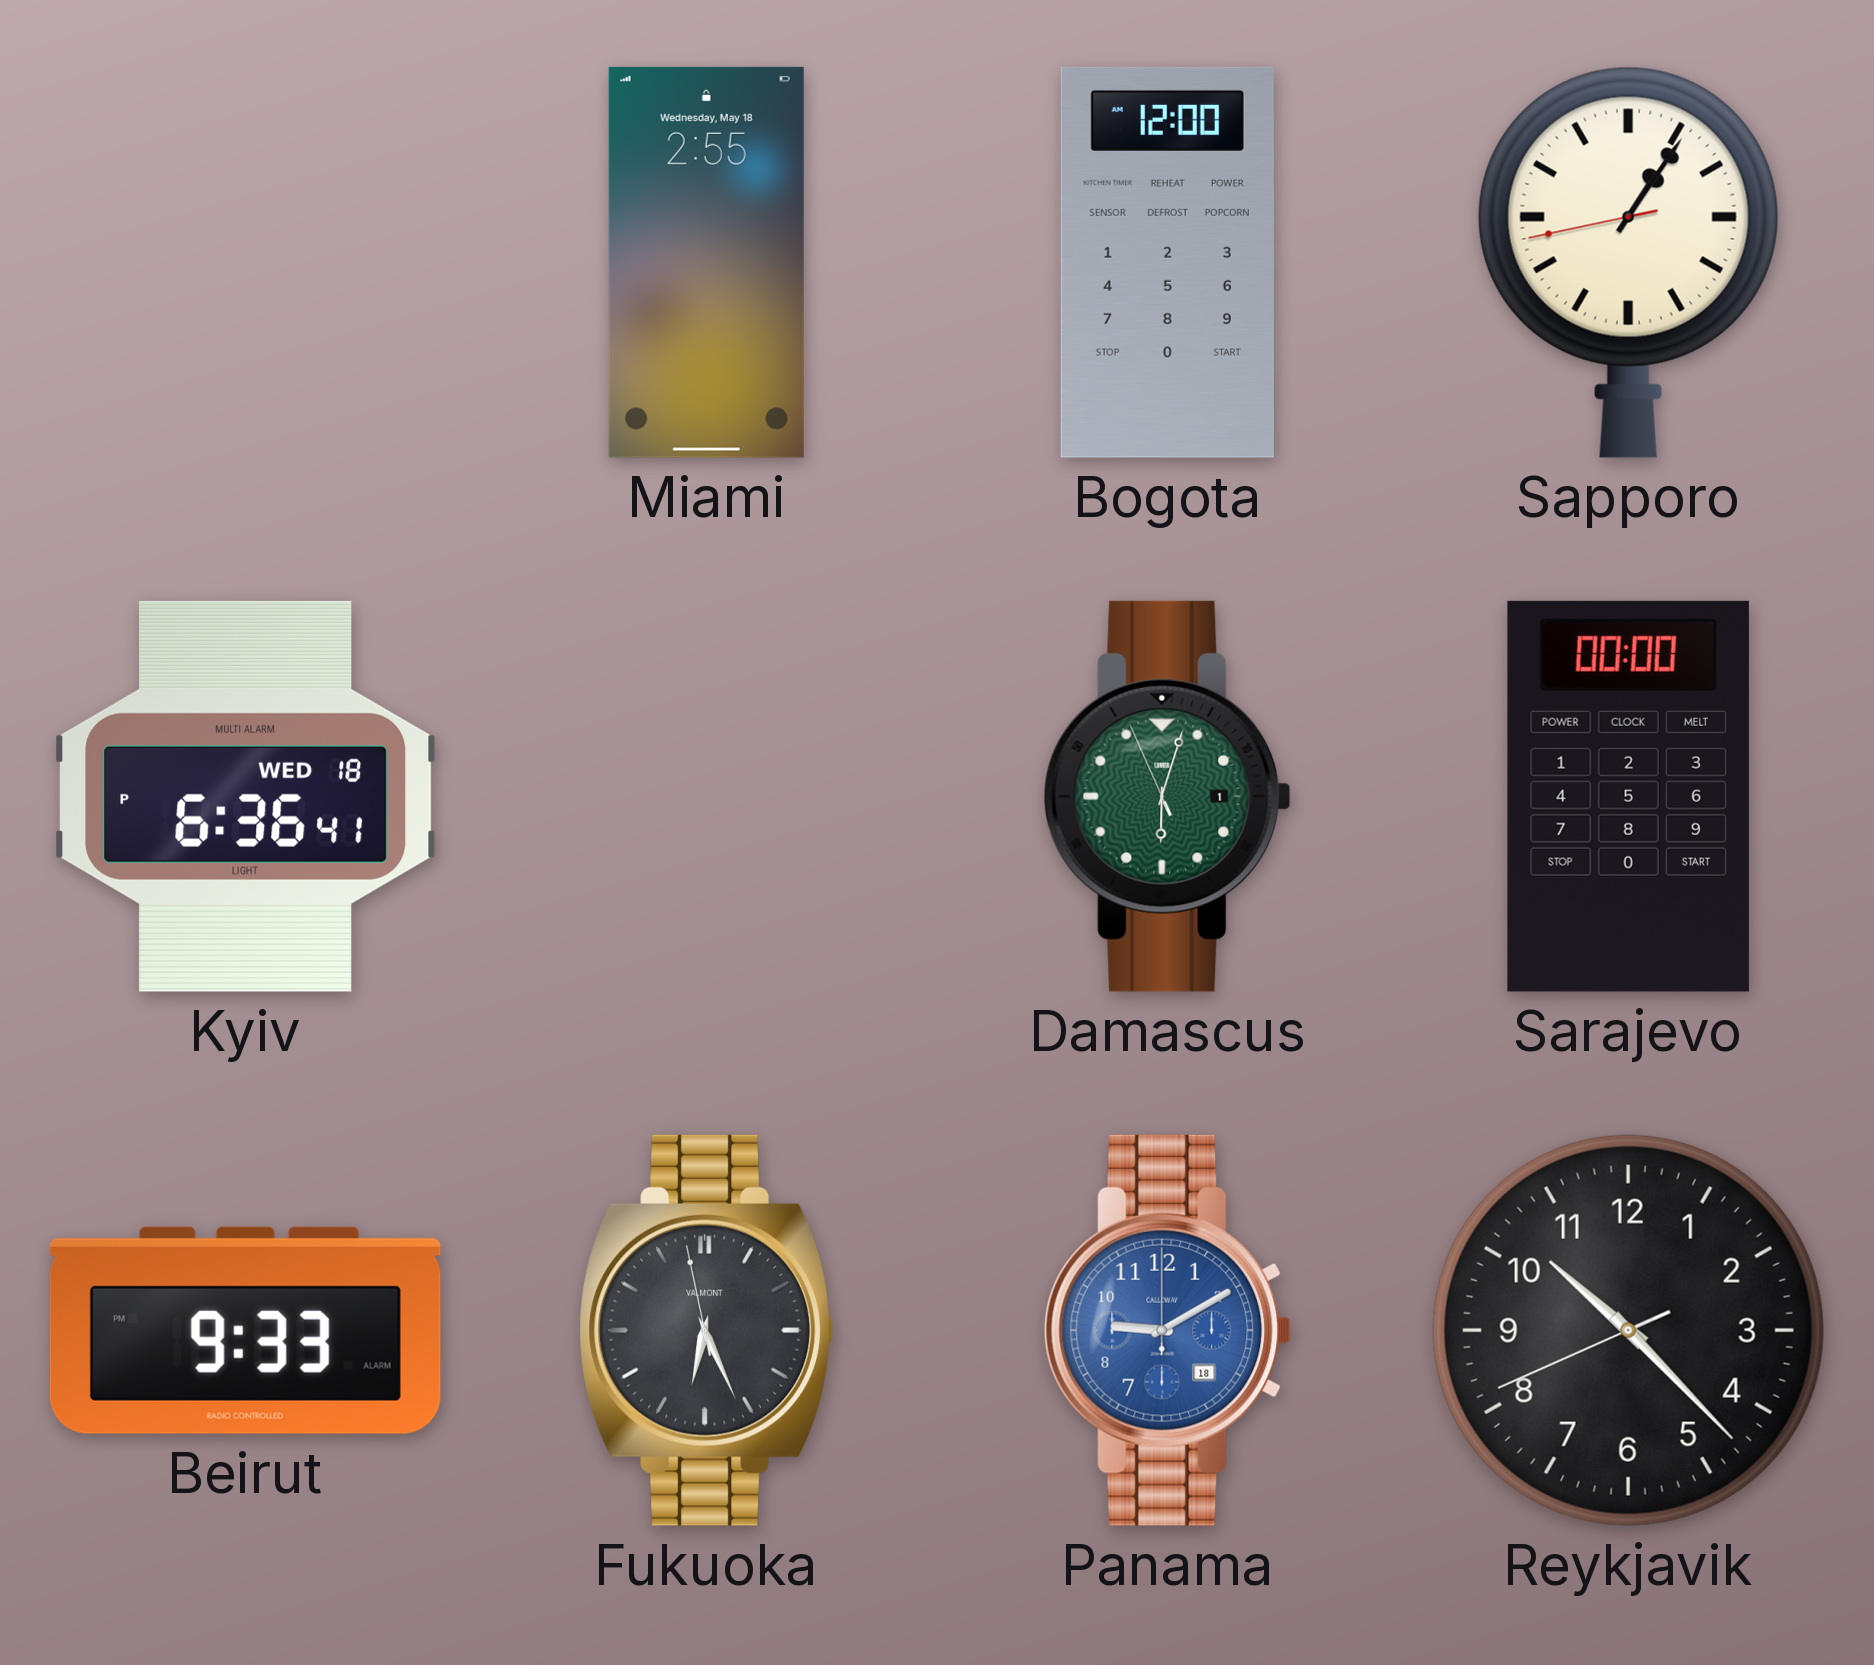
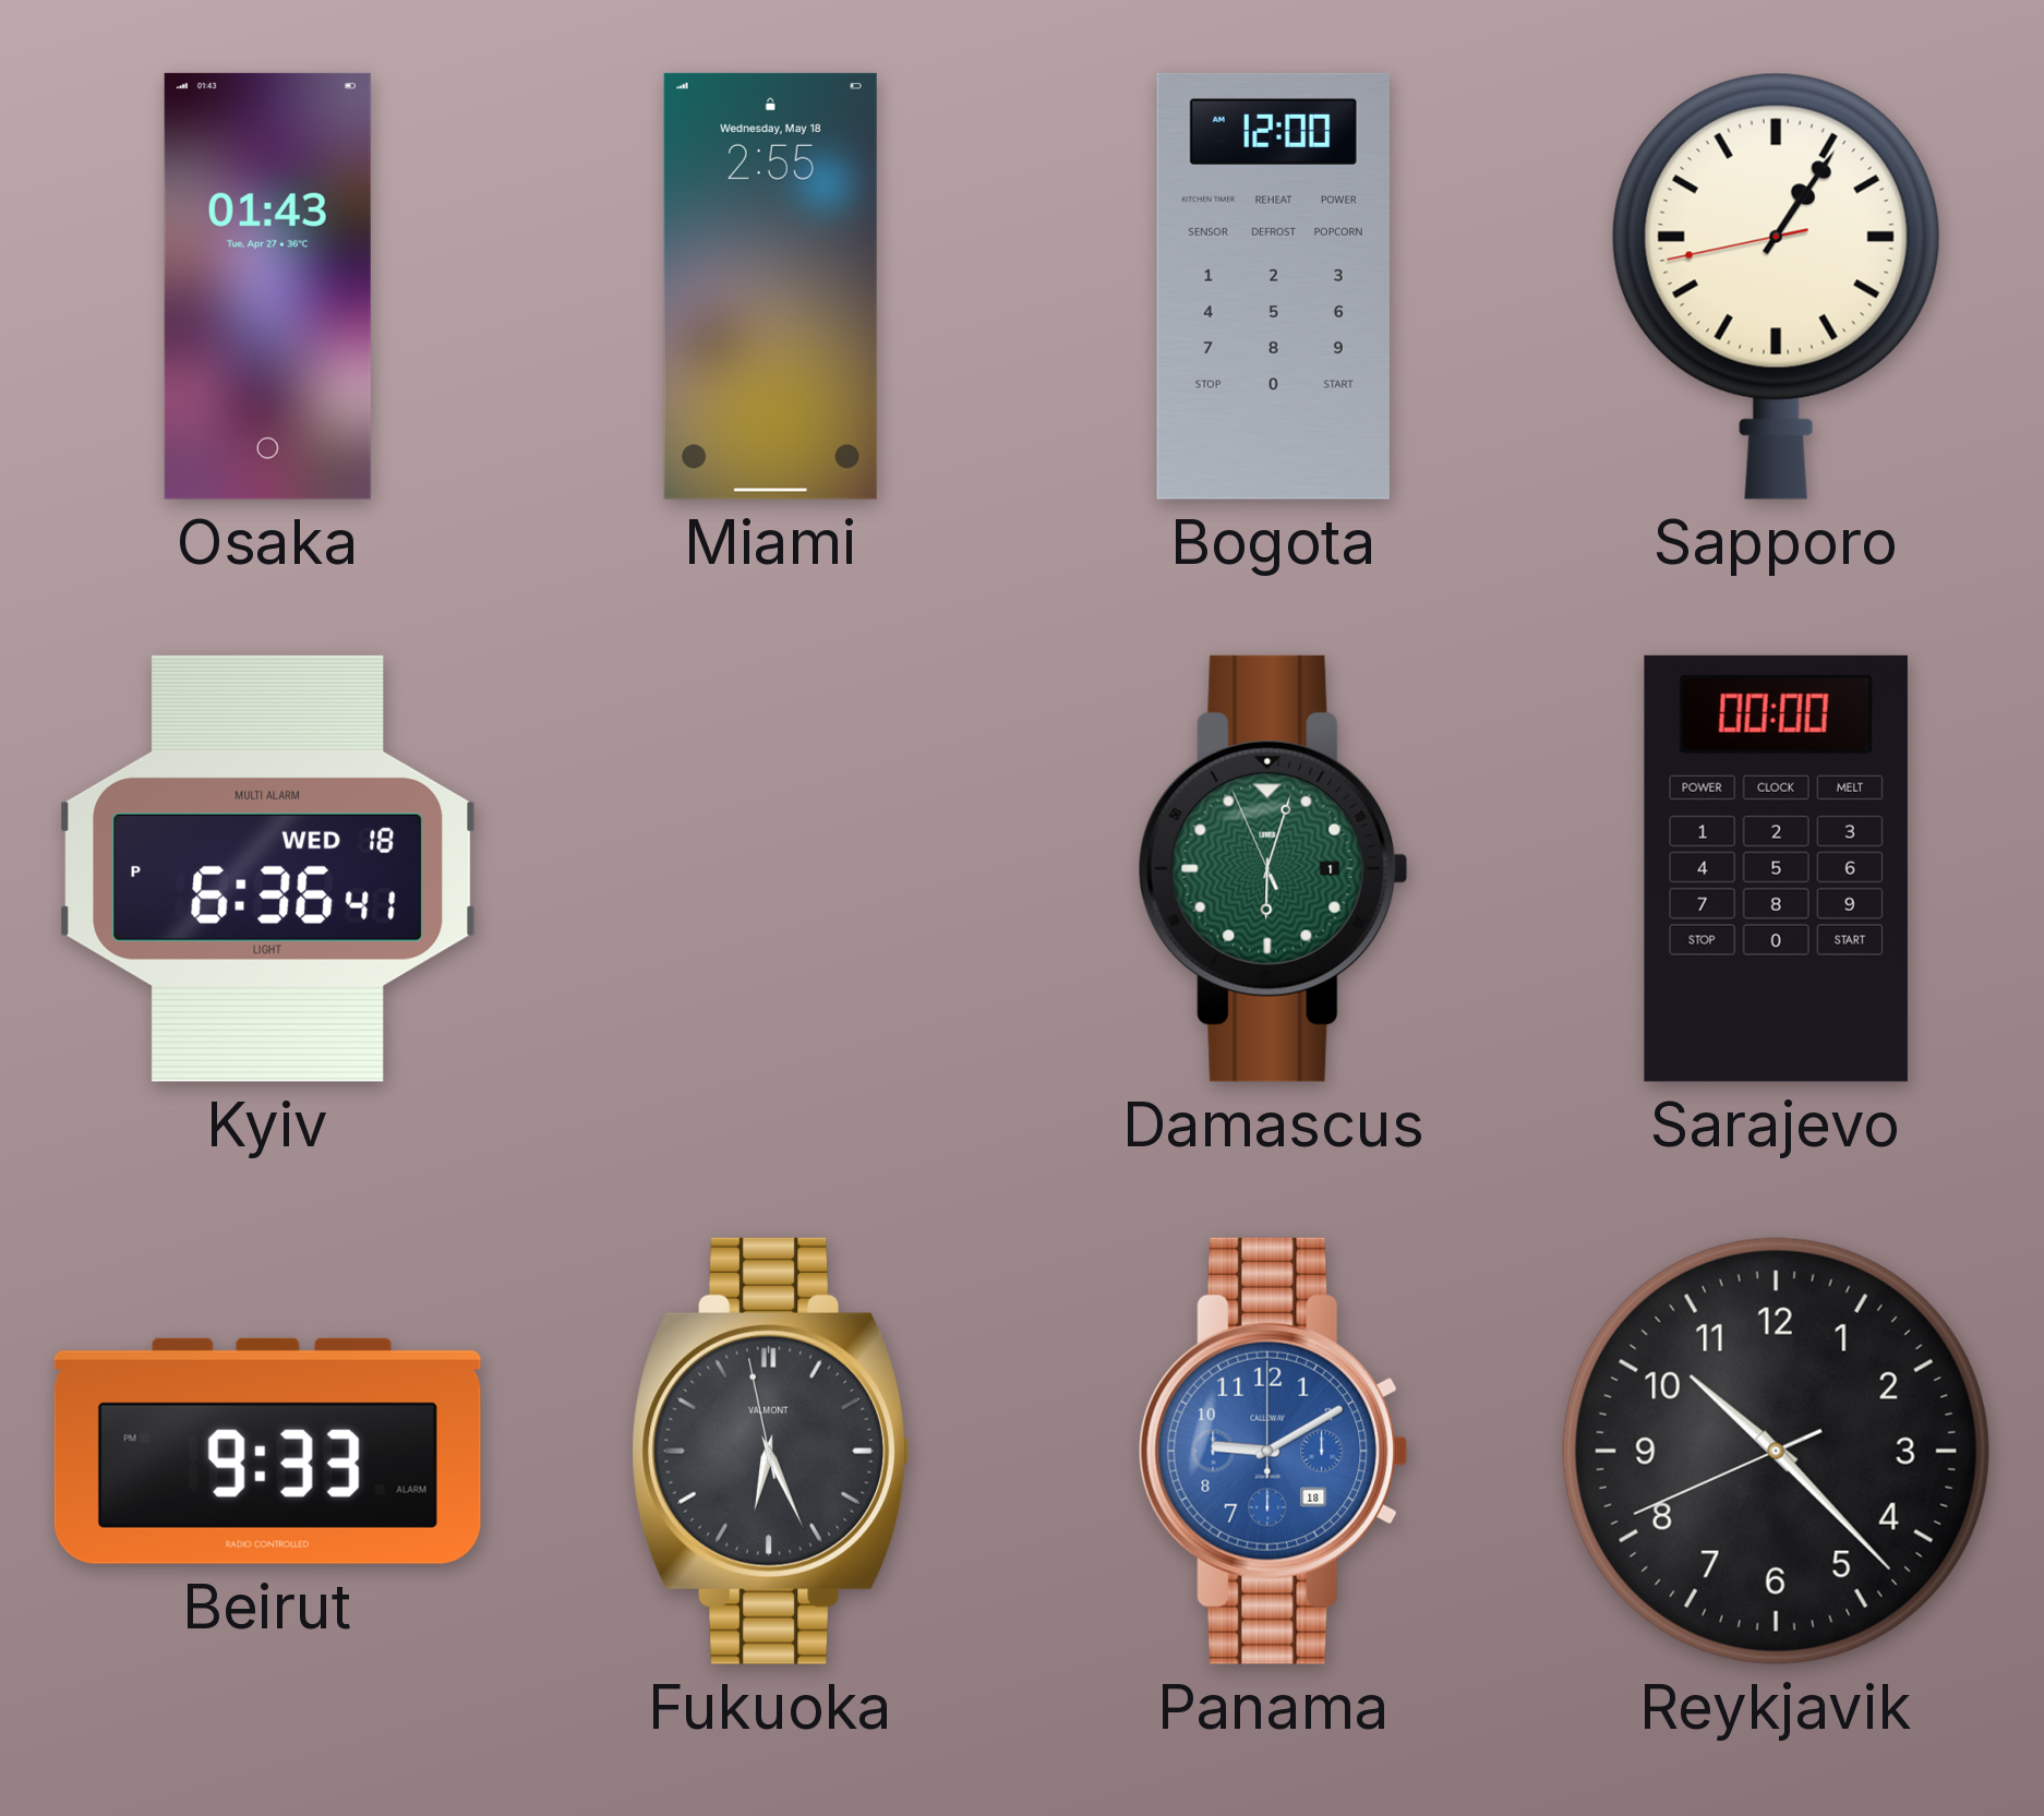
Osaka: none -> 01:43
